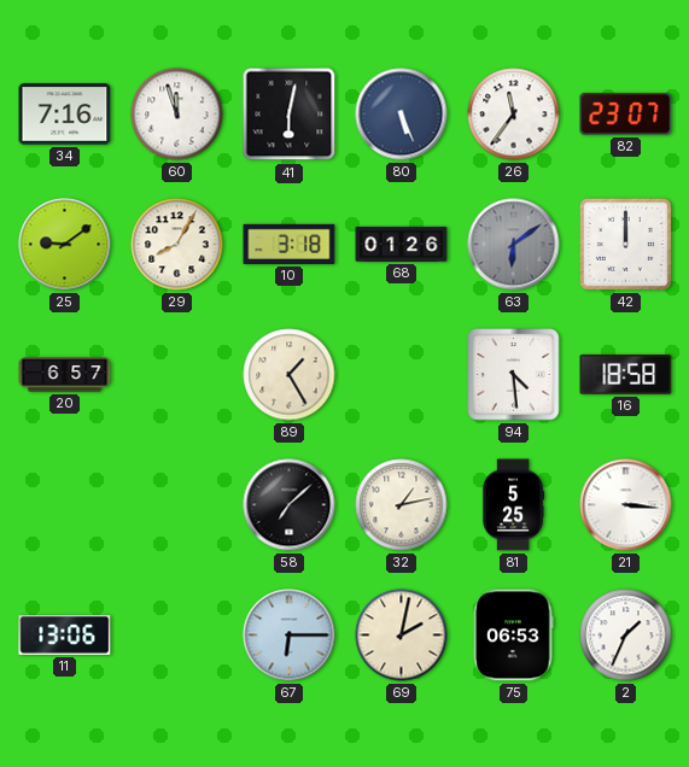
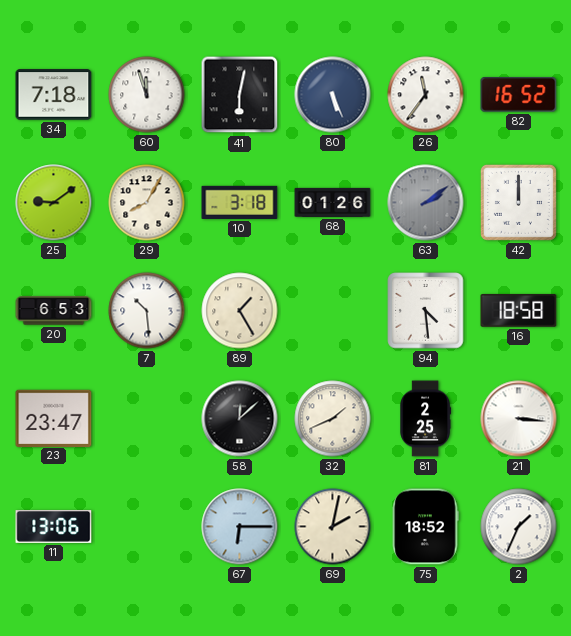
34: 7:16 -> 7:18
82: 23:07 -> 16:52
63: 6:09 -> 2:09
20: 6:57 -> 6:53
7: none -> 10:29
23: none -> 23:47
58: 7:08 -> 12:08
32: 1:13 -> 1:41
81: 5:25 -> 2:25
75: 06:53 -> 18:52
